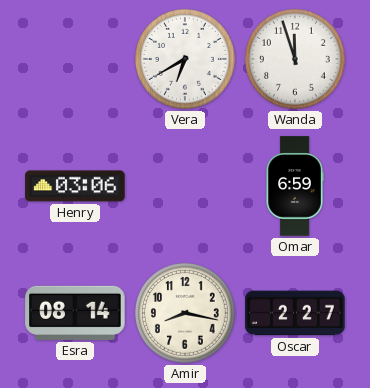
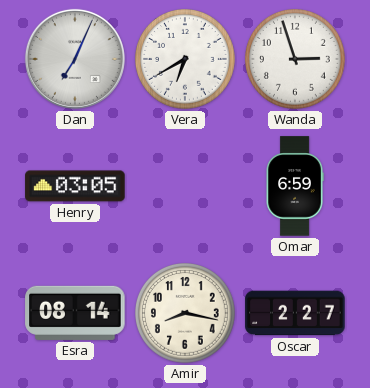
Dan: none -> 7:04
Wanda: 11:57 -> 2:57
Henry: 03:06 -> 03:05
